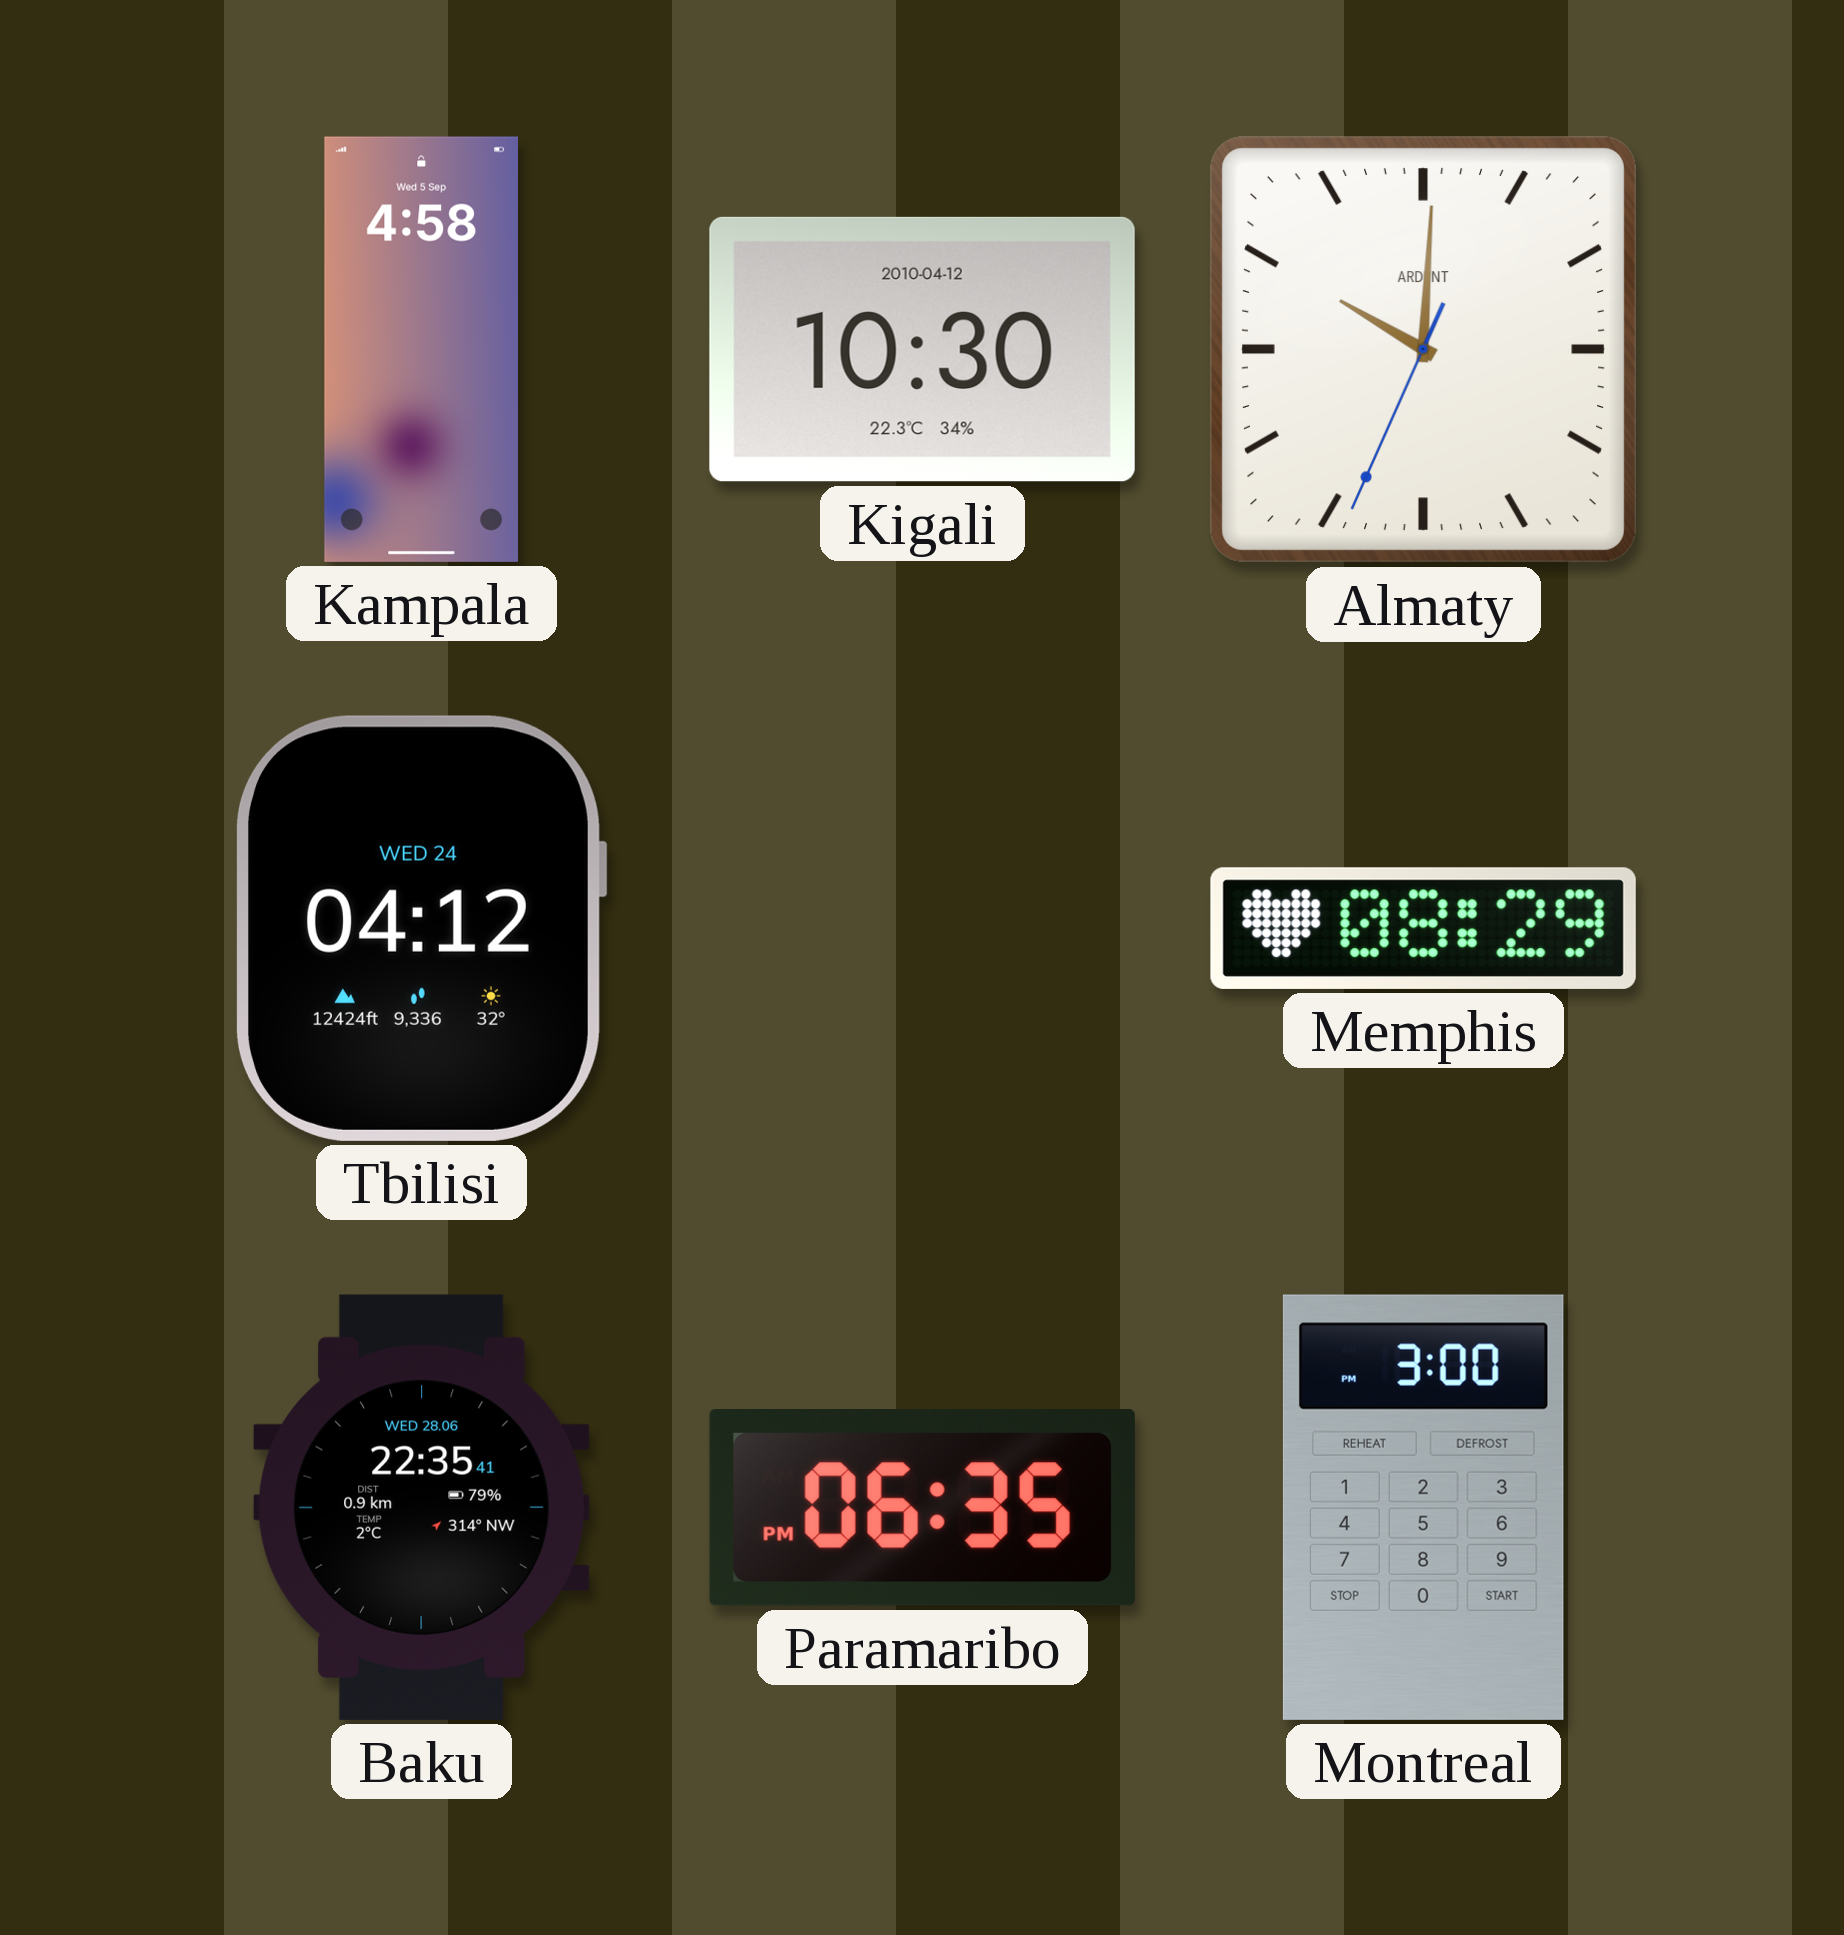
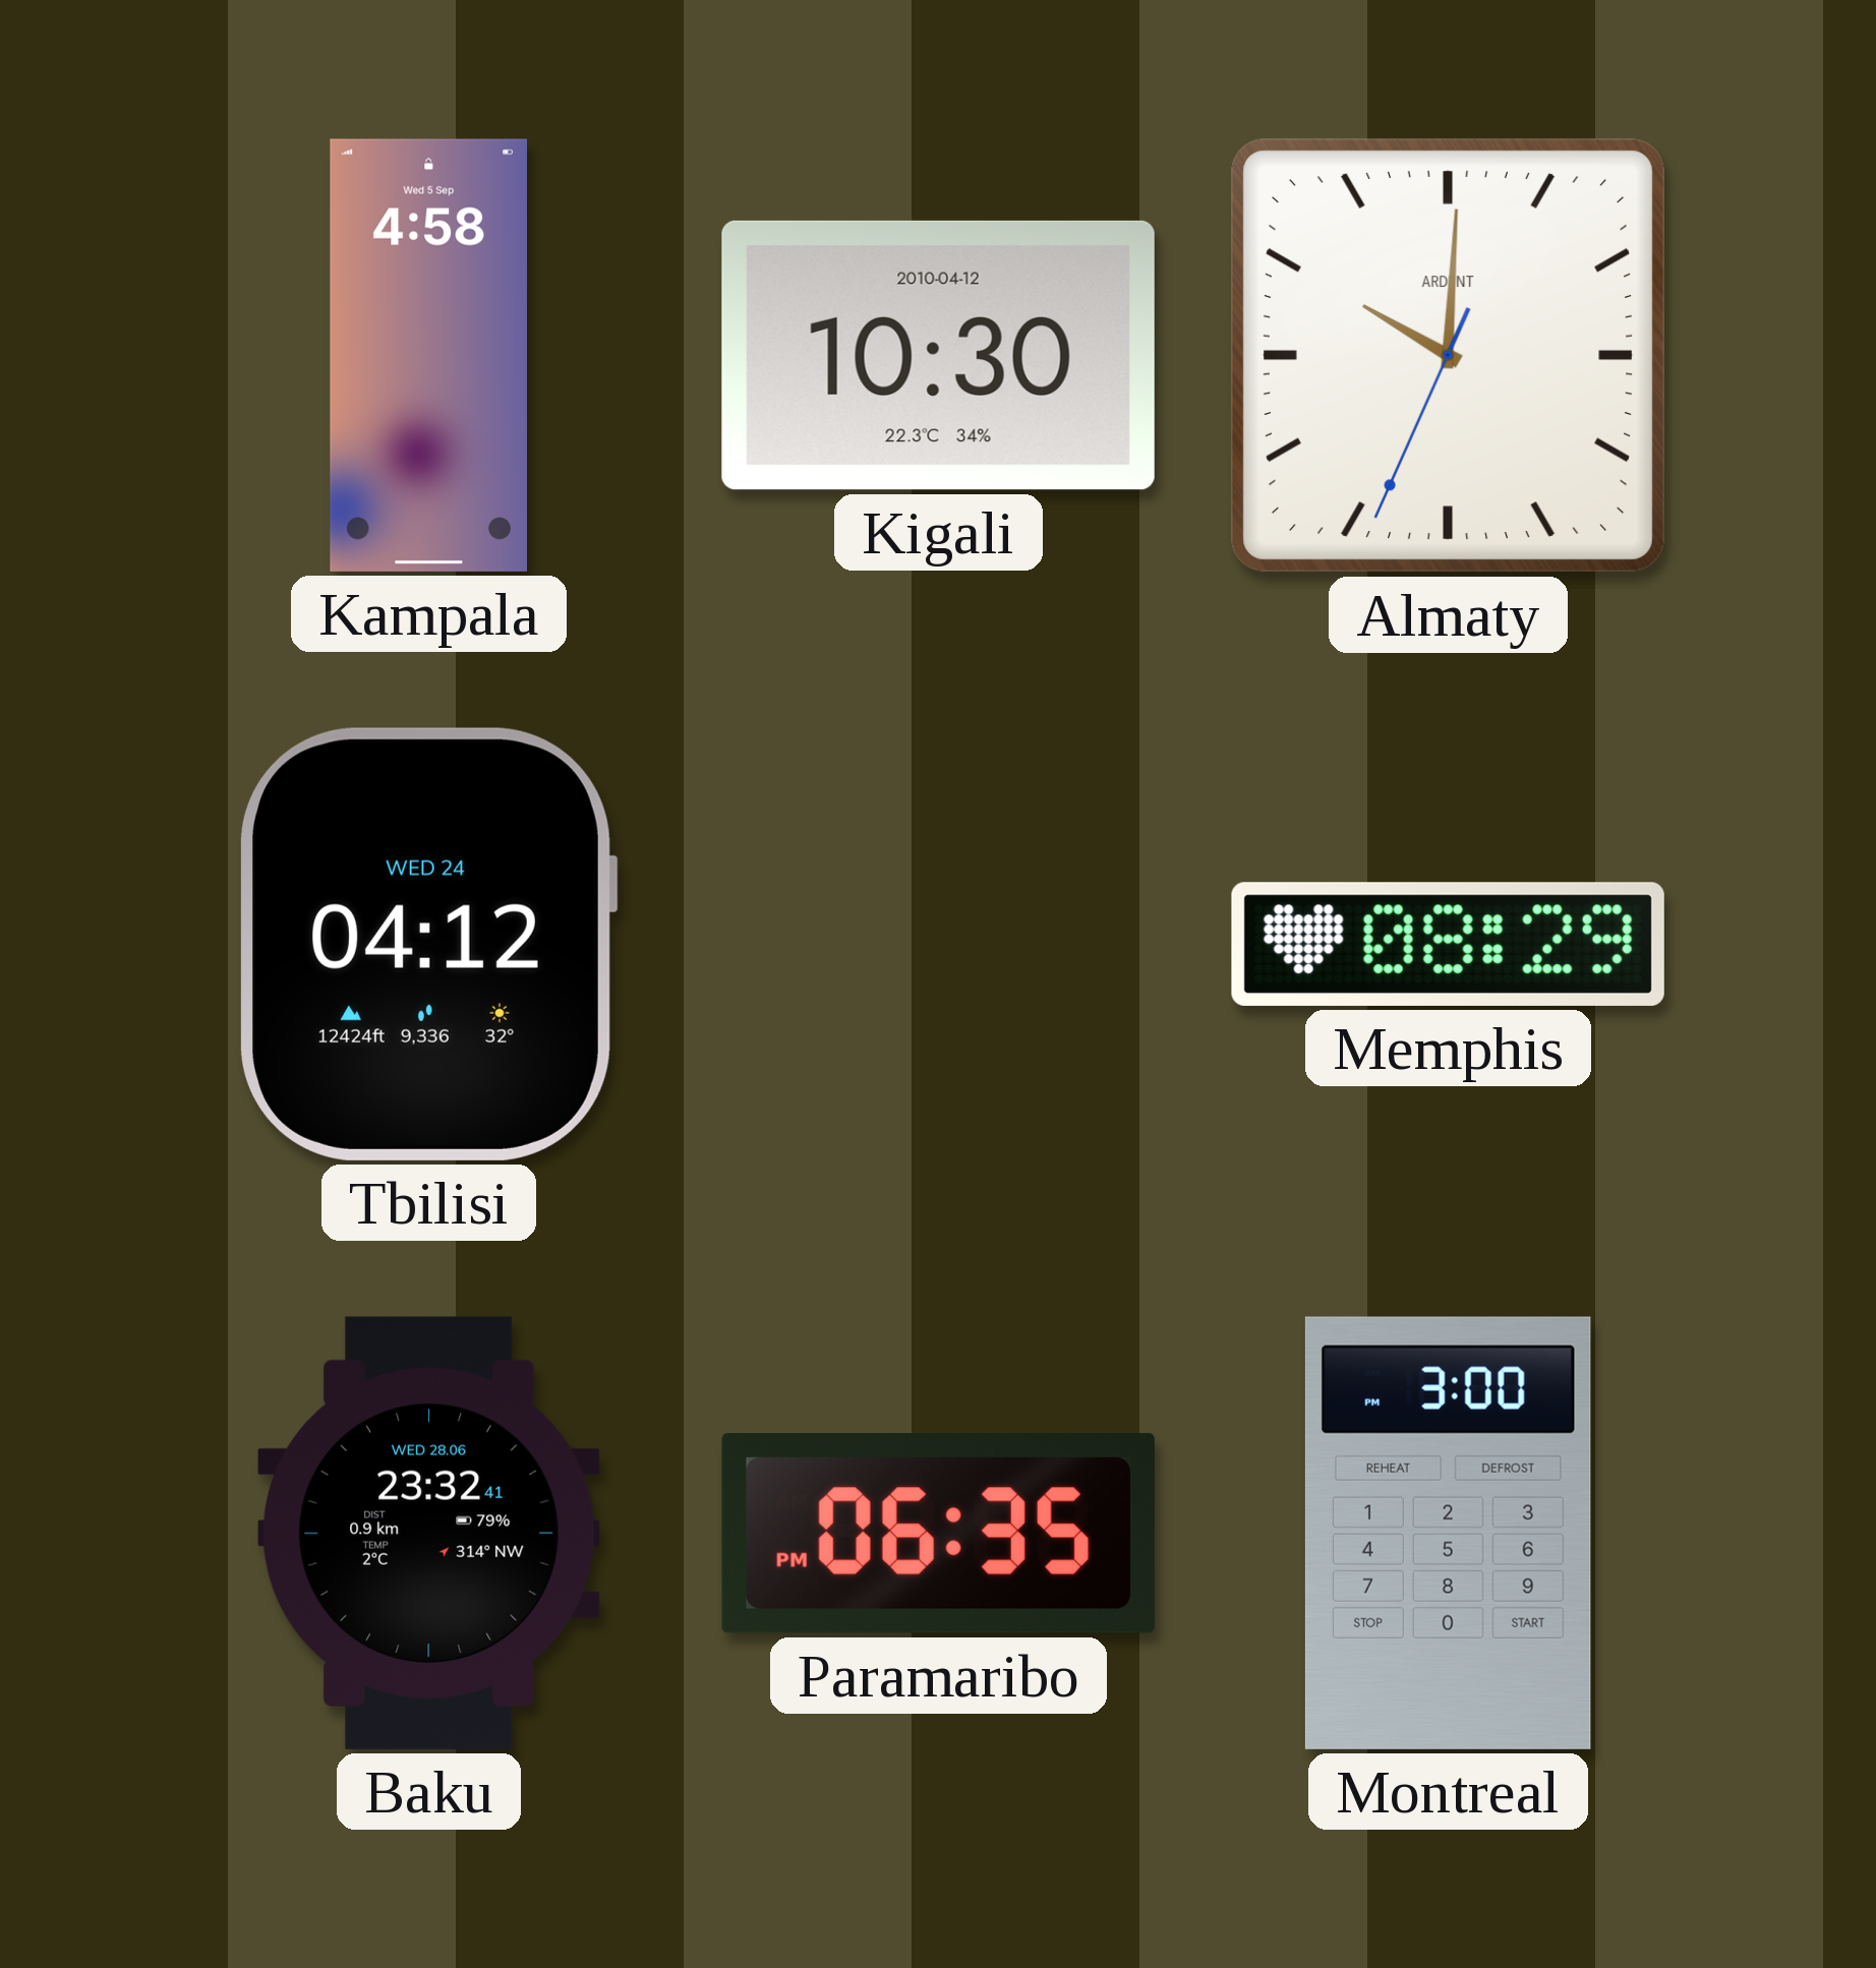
Baku: 22:35 -> 23:32
